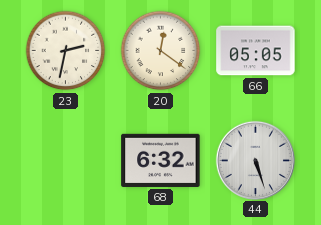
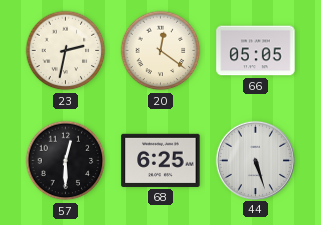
57: none -> 12:30
68: 6:32 -> 6:25
